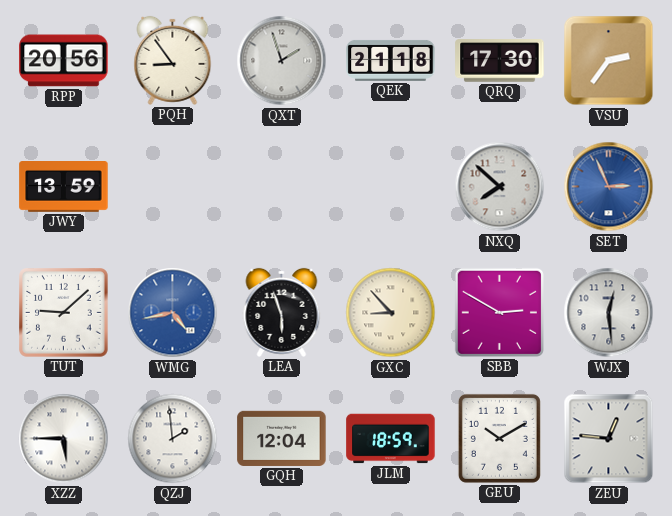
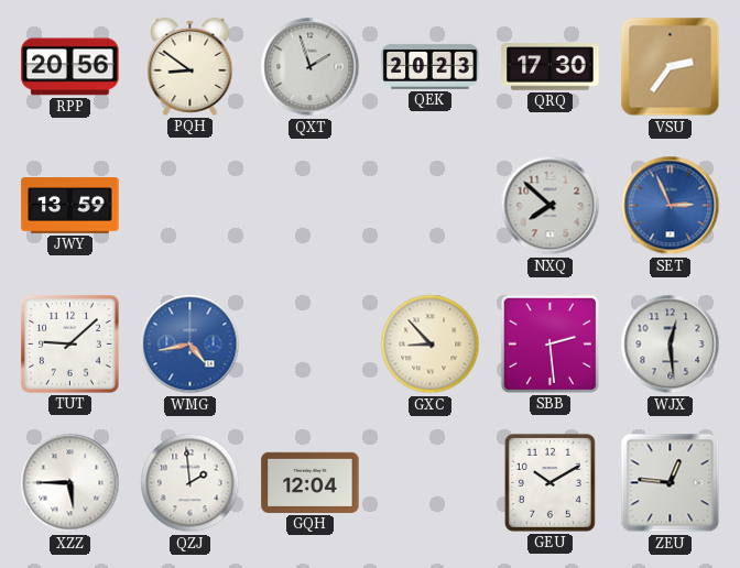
PQH: 8:54 -> 8:51
QEK: 21:18 -> 20:23
LEA: 5:57 -> none
SBB: 2:50 -> 2:29
JLM: 18:59 -> none
